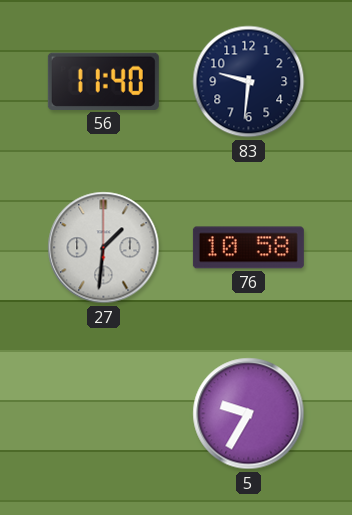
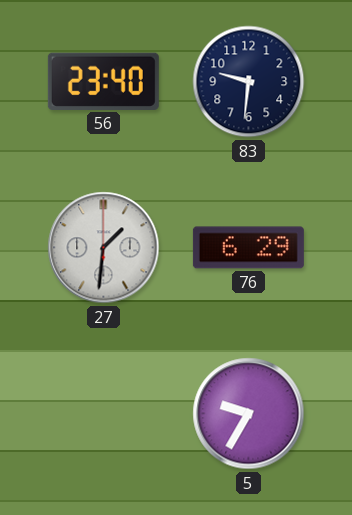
56: 11:40 -> 23:40
76: 10:58 -> 6:29
